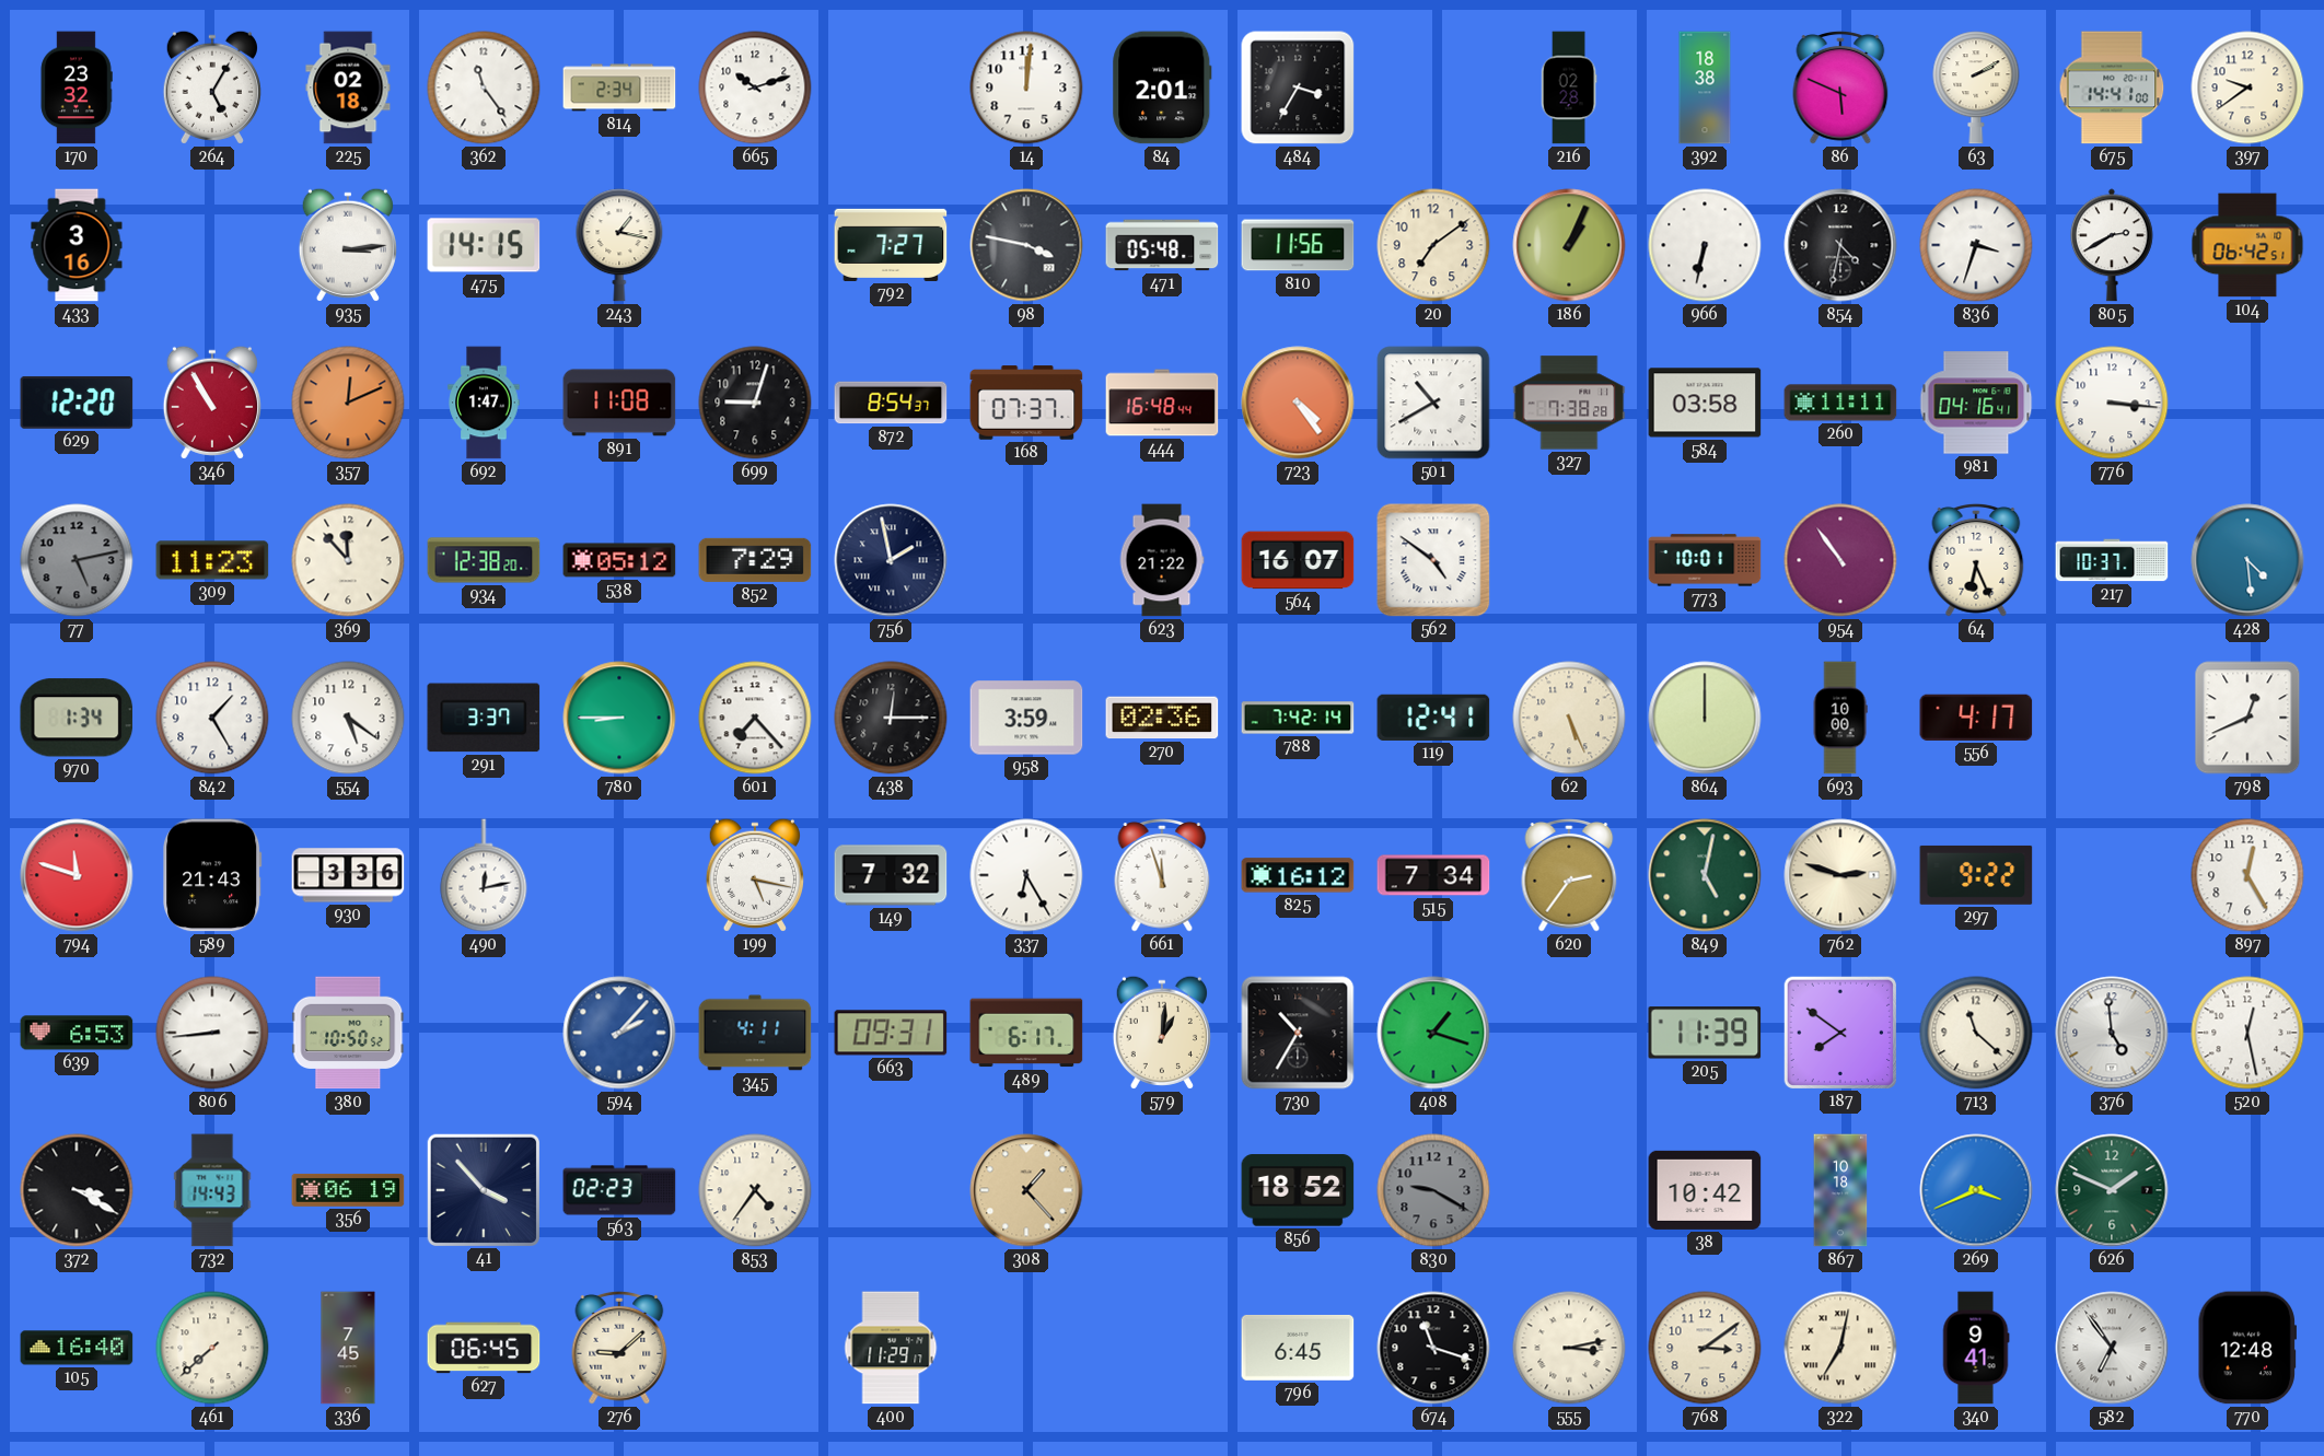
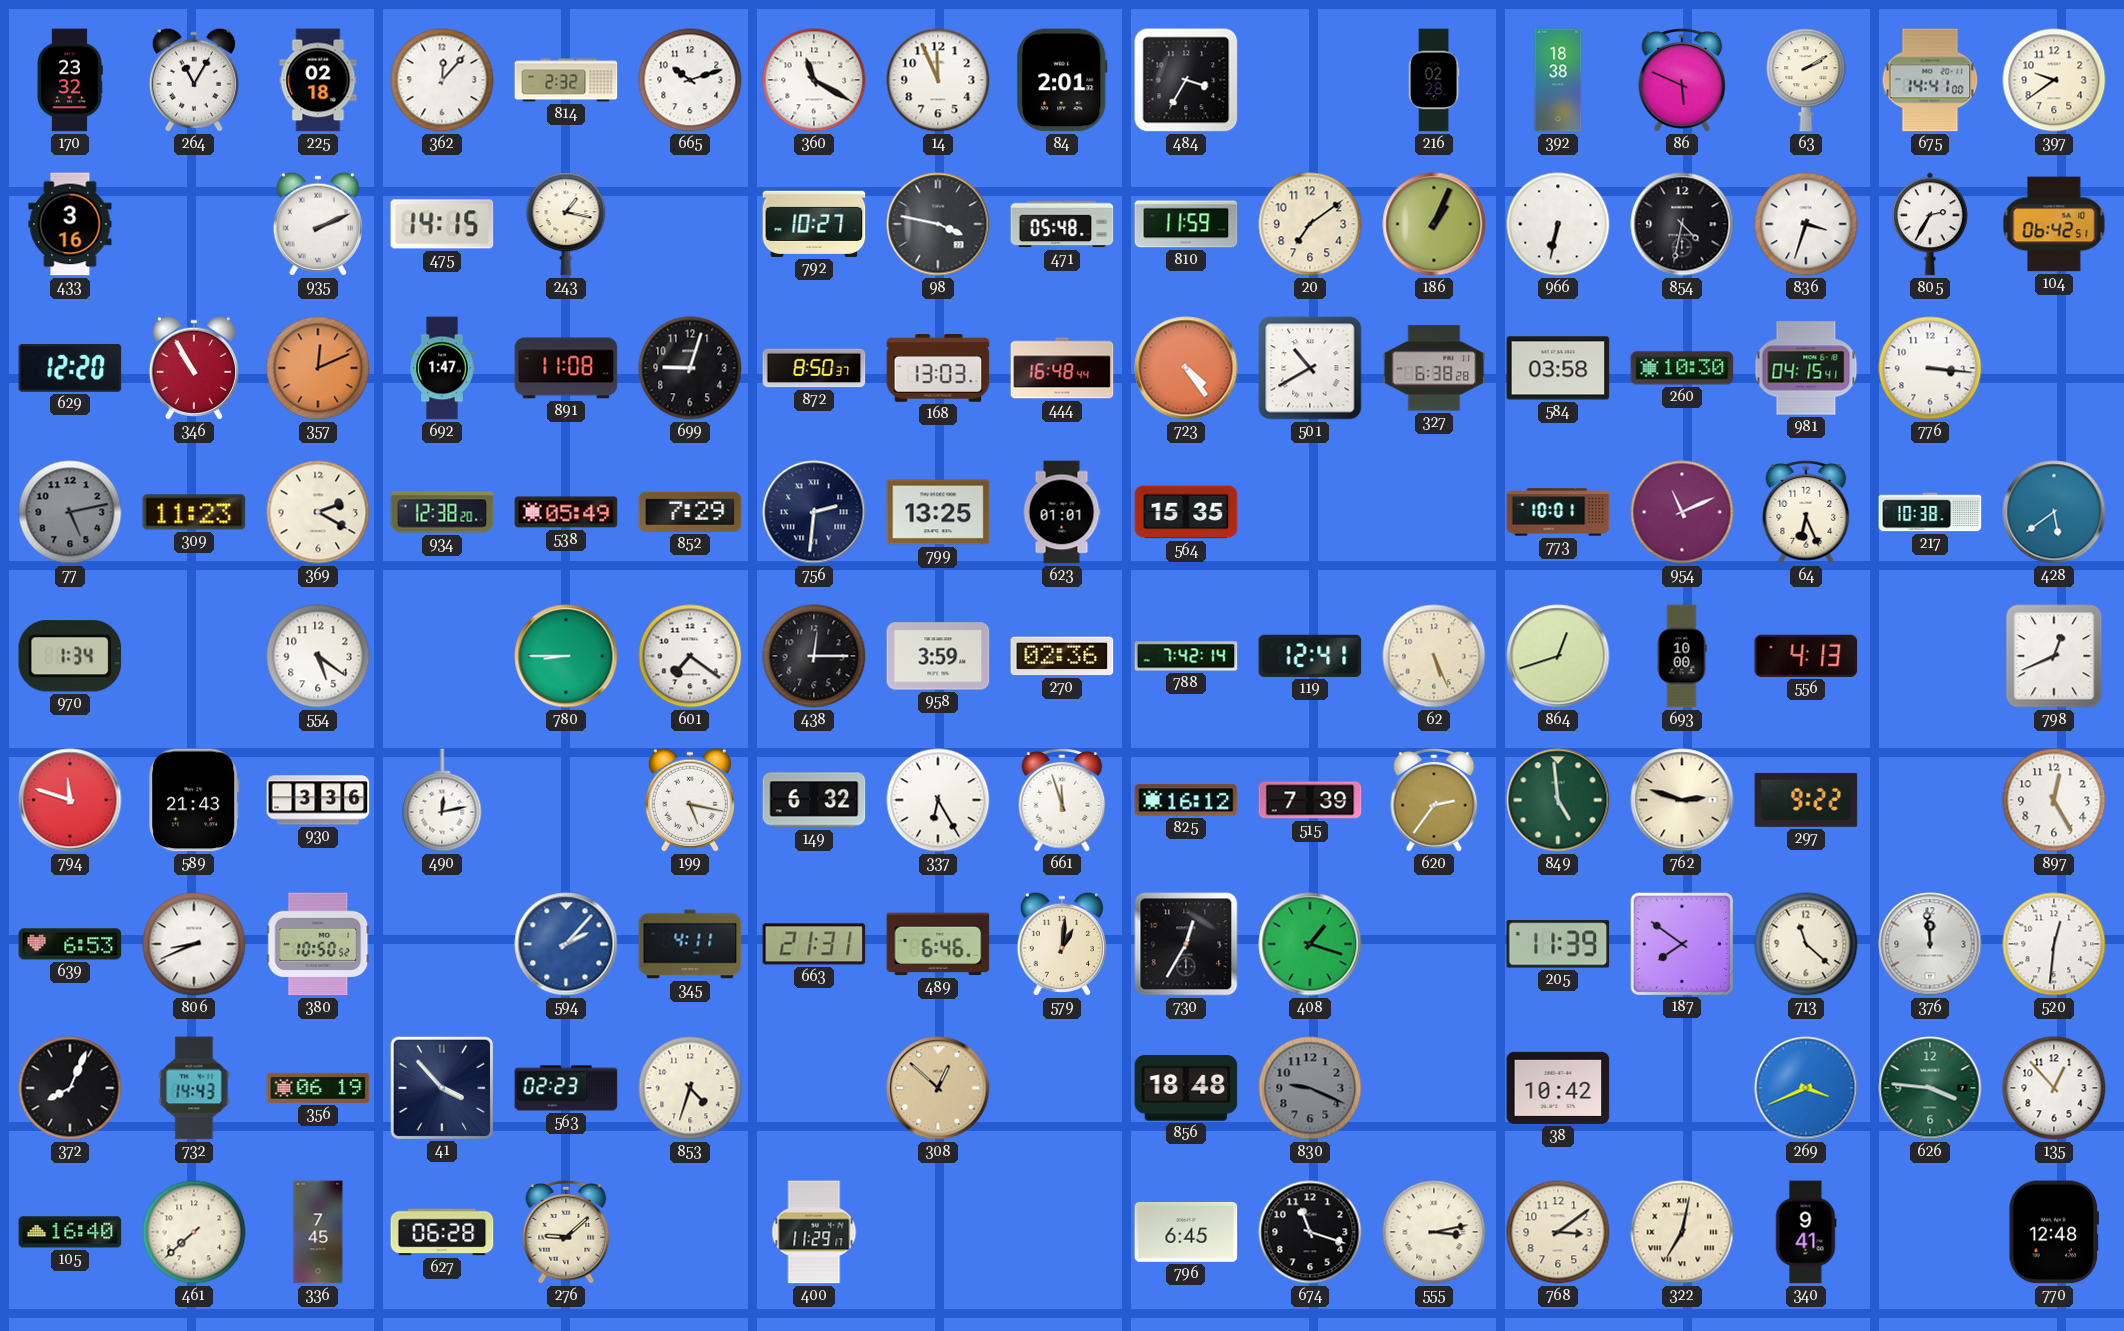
264: 5:05 -> 11:05
362: 11:24 -> 12:07
814: 2:34 -> 2:32
360: none -> 11:20
14: 12:01 -> 11:56
935: 3:14 -> 2:11
792: 7:27 -> 10:27
810: 11:56 -> 11:59
805: 2:40 -> 2:35
872: 8:54 -> 8:50
168: 07:37 -> 13:03
327: 7:38 -> 6:38
260: 11:11 -> 10:30
981: 04:16 -> 04:15
369: 11:53 -> 2:20
538: 05:12 -> 05:49
756: 1:58 -> 2:31
799: none -> 13:25
623: 21:22 -> 01:01
564: 16:07 -> 15:35
562: 4:51 -> none
954: 10:54 -> 11:11
217: 10:37 -> 10:38
428: 4:29 -> 5:39
842: 1:25 -> none
291: 3:37 -> none
601: 7:23 -> 7:21
864: 12:00 -> 12:42
556: 4:17 -> 4:13
149: 7:32 -> 6:32
515: 7:34 -> 7:39
849: 5:02 -> 4:59
806: 8:44 -> 8:41
663: 09:31 -> 21:31
489: 6:17 -> 6:46
730: 10:35 -> 12:35
376: 4:59 -> 11:59
520: 12:28 -> 12:31
372: 3:20 -> 8:04
853: 4:36 -> 4:33
308: 1:23 -> 12:52
856: 18:52 -> 18:48
830: 9:20 -> 9:19
867: 10:18 -> none
626: 1:49 -> 3:46
135: none -> 12:53
627: 06:45 -> 06:28
582: 6:54 -> none
